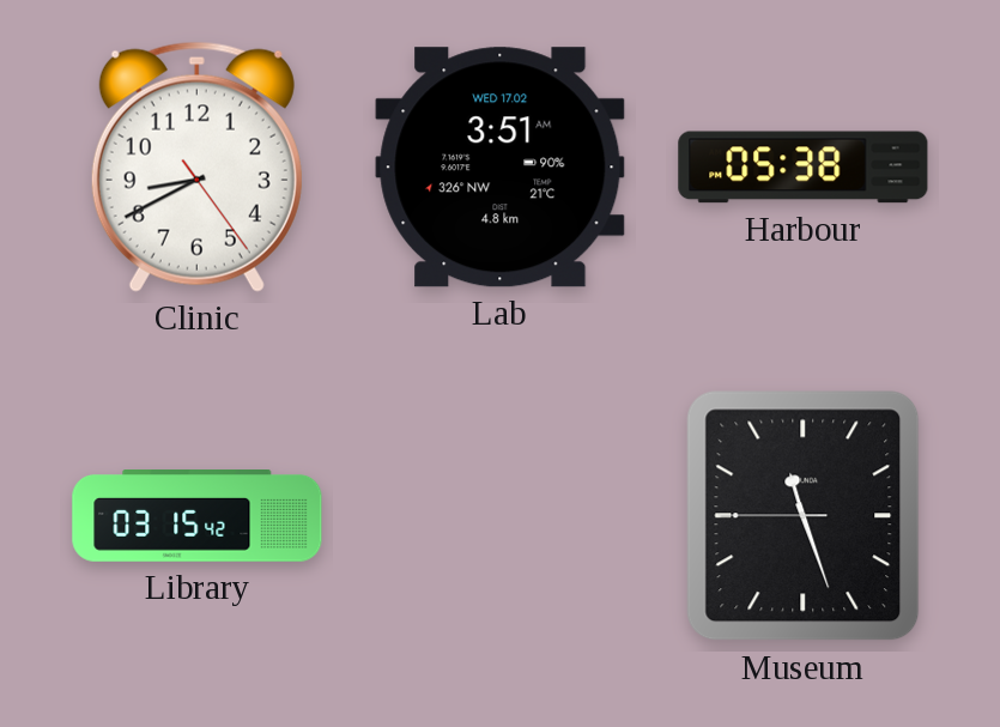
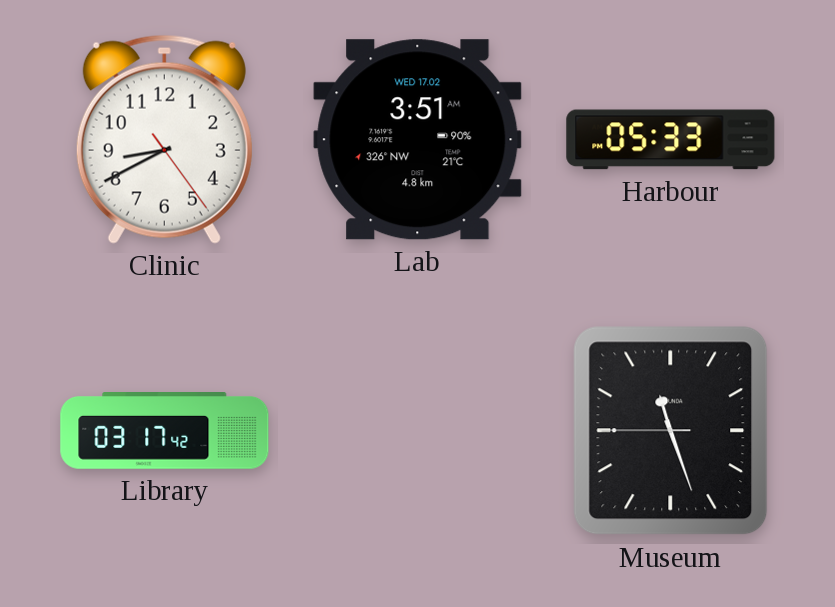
Harbour: 05:38 -> 05:33
Library: 03:15 -> 03:17
